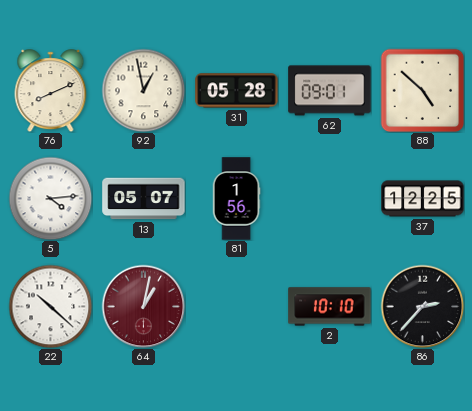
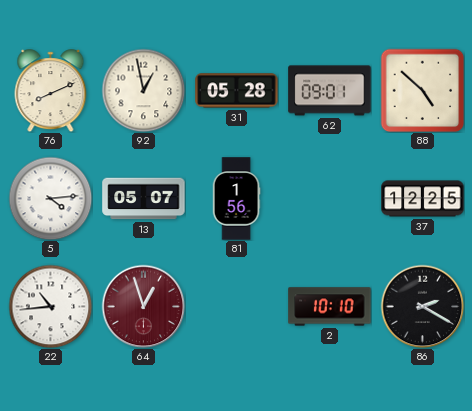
22: 10:22 -> 10:44
64: 1:02 -> 12:57
86: 2:37 -> 2:20
